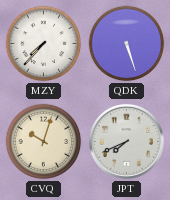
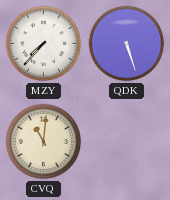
CVQ: 10:03 -> 11:01
JPT: 7:41 -> none
